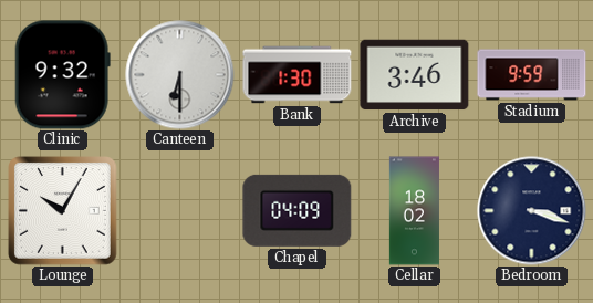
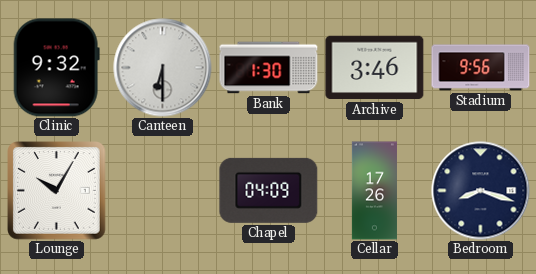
Stadium: 9:59 -> 9:56
Cellar: 18:02 -> 17:26
Bedroom: 3:18 -> 8:18
